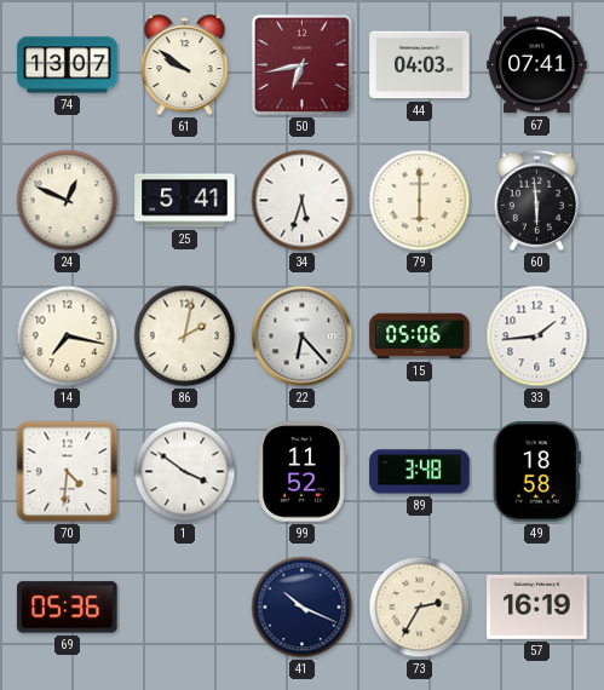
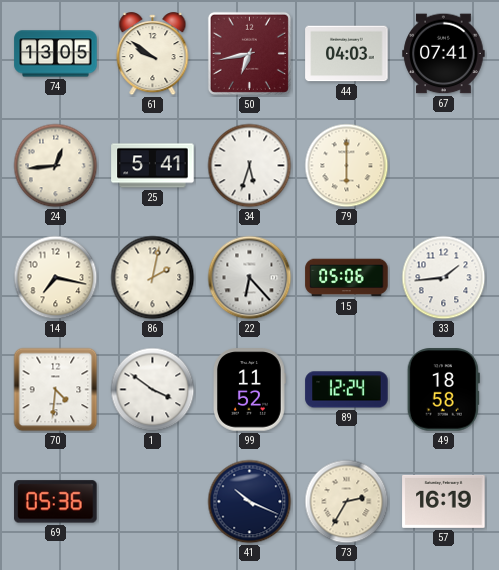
74: 13:07 -> 13:05
24: 12:49 -> 12:44
60: 5:59 -> none
89: 3:48 -> 12:24
